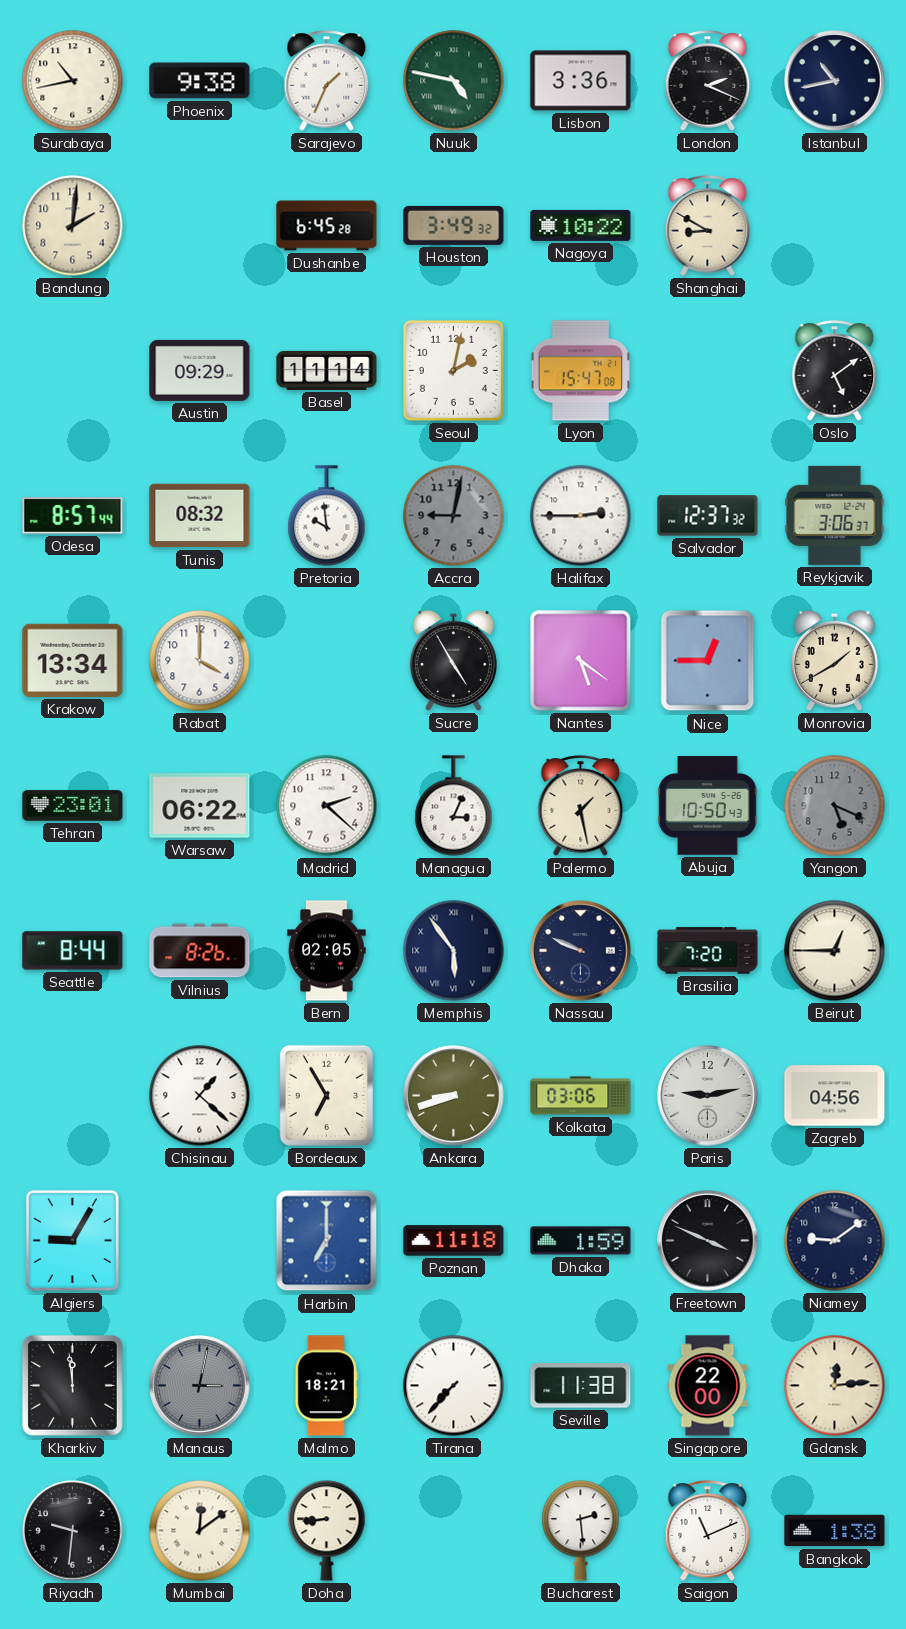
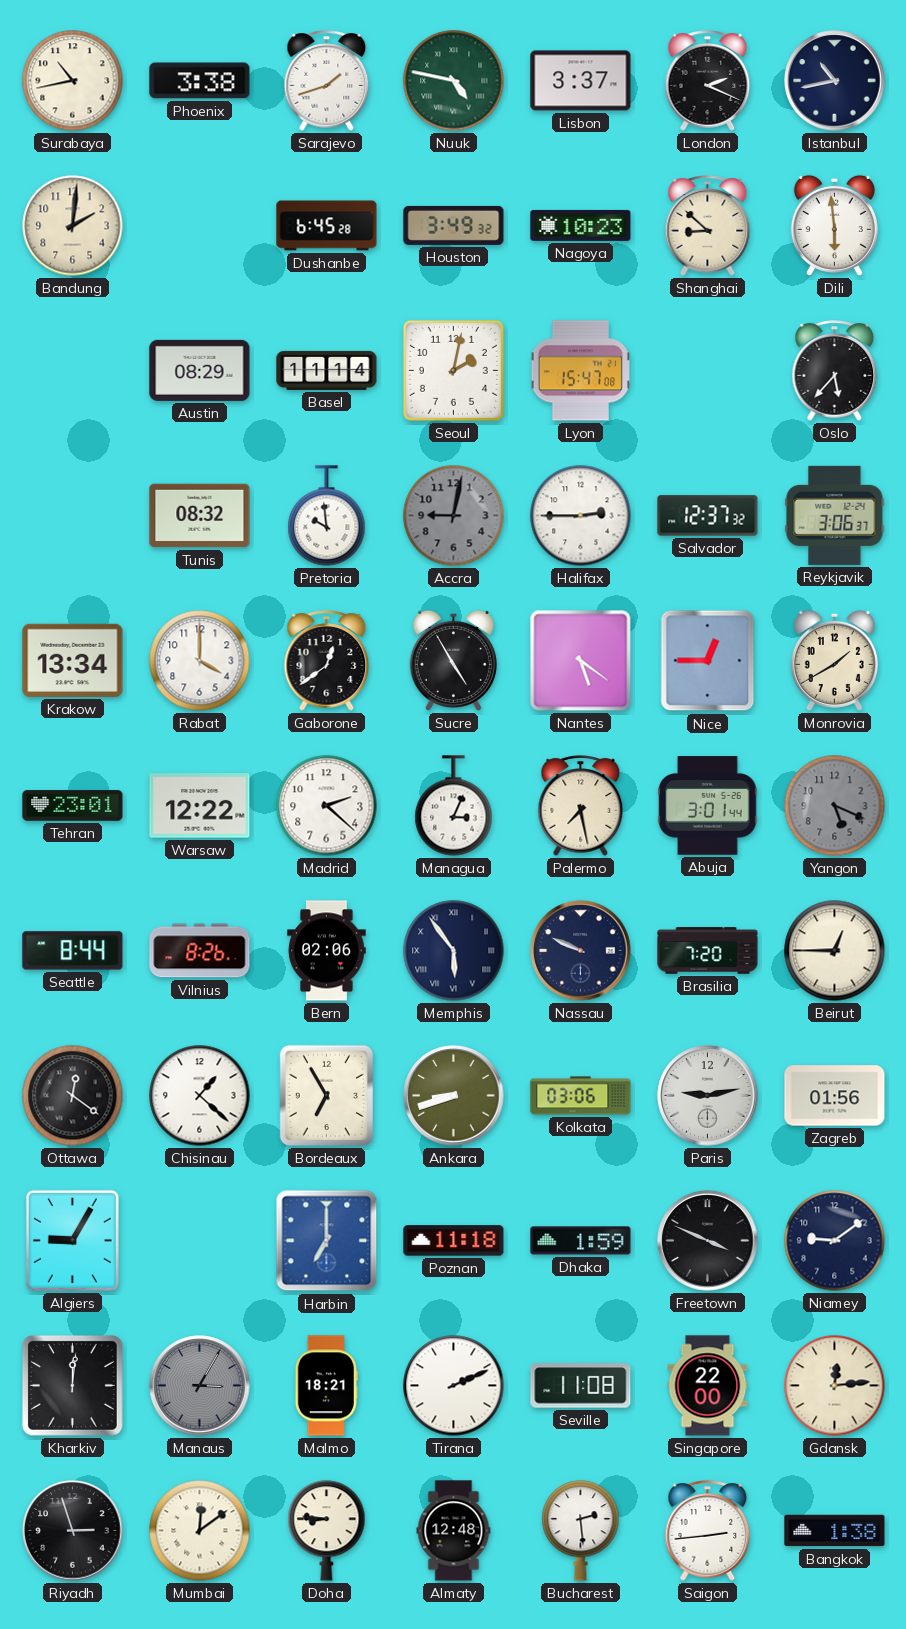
Phoenix: 9:38 -> 3:38
Sarajevo: 1:34 -> 1:42
Lisbon: 3:36 -> 3:37
Nagoya: 10:22 -> 10:23
Shanghai: 8:50 -> 8:52
Dili: none -> 5:59
Austin: 09:29 -> 08:29
Oslo: 5:09 -> 5:37
Odesa: 8:57 -> none
Gaborone: none -> 12:39
Warsaw: 06:22 -> 12:22
Palermo: 1:28 -> 7:28
Abuja: 10:50 -> 3:01
Bern: 02:05 -> 02:06
Ottawa: none -> 12:21
Zagreb: 04:56 -> 01:56
Kharkiv: 11:59 -> 12:01
Manaus: 3:02 -> 3:05
Tirana: 7:37 -> 2:11
Seville: 11:38 -> 11:08
Riyadh: 9:31 -> 2:57
Doha: 8:44 -> 8:46
Almaty: none -> 12:48
Saigon: 11:11 -> 2:44
